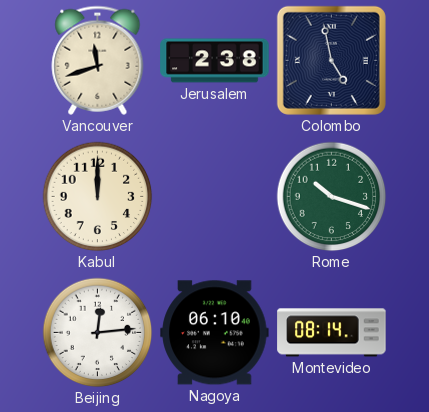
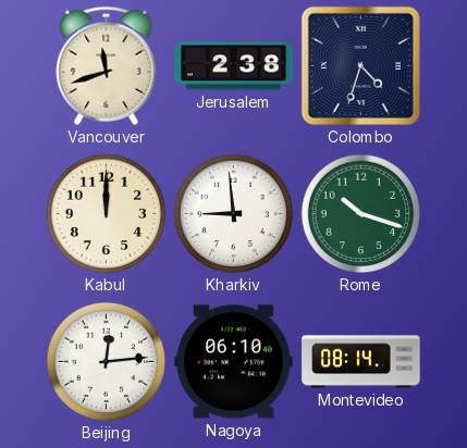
Colombo: 4:58 -> 4:33
Kharkiv: none -> 8:59
